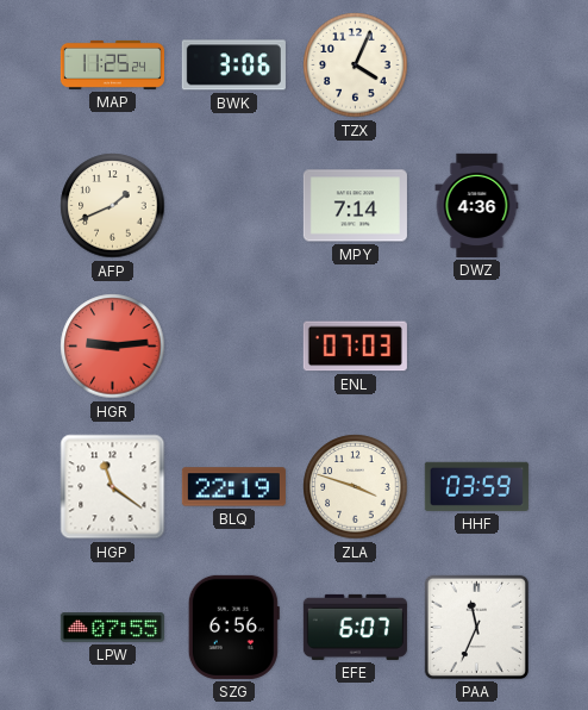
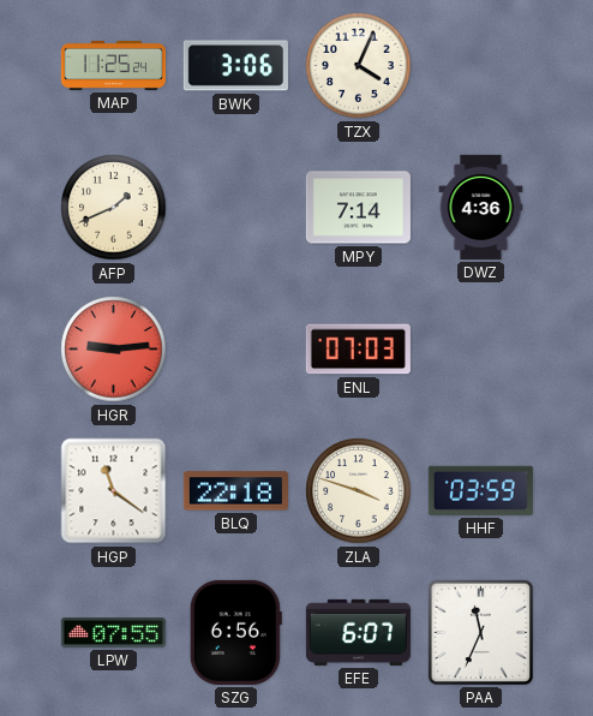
BLQ: 22:19 -> 22:18
